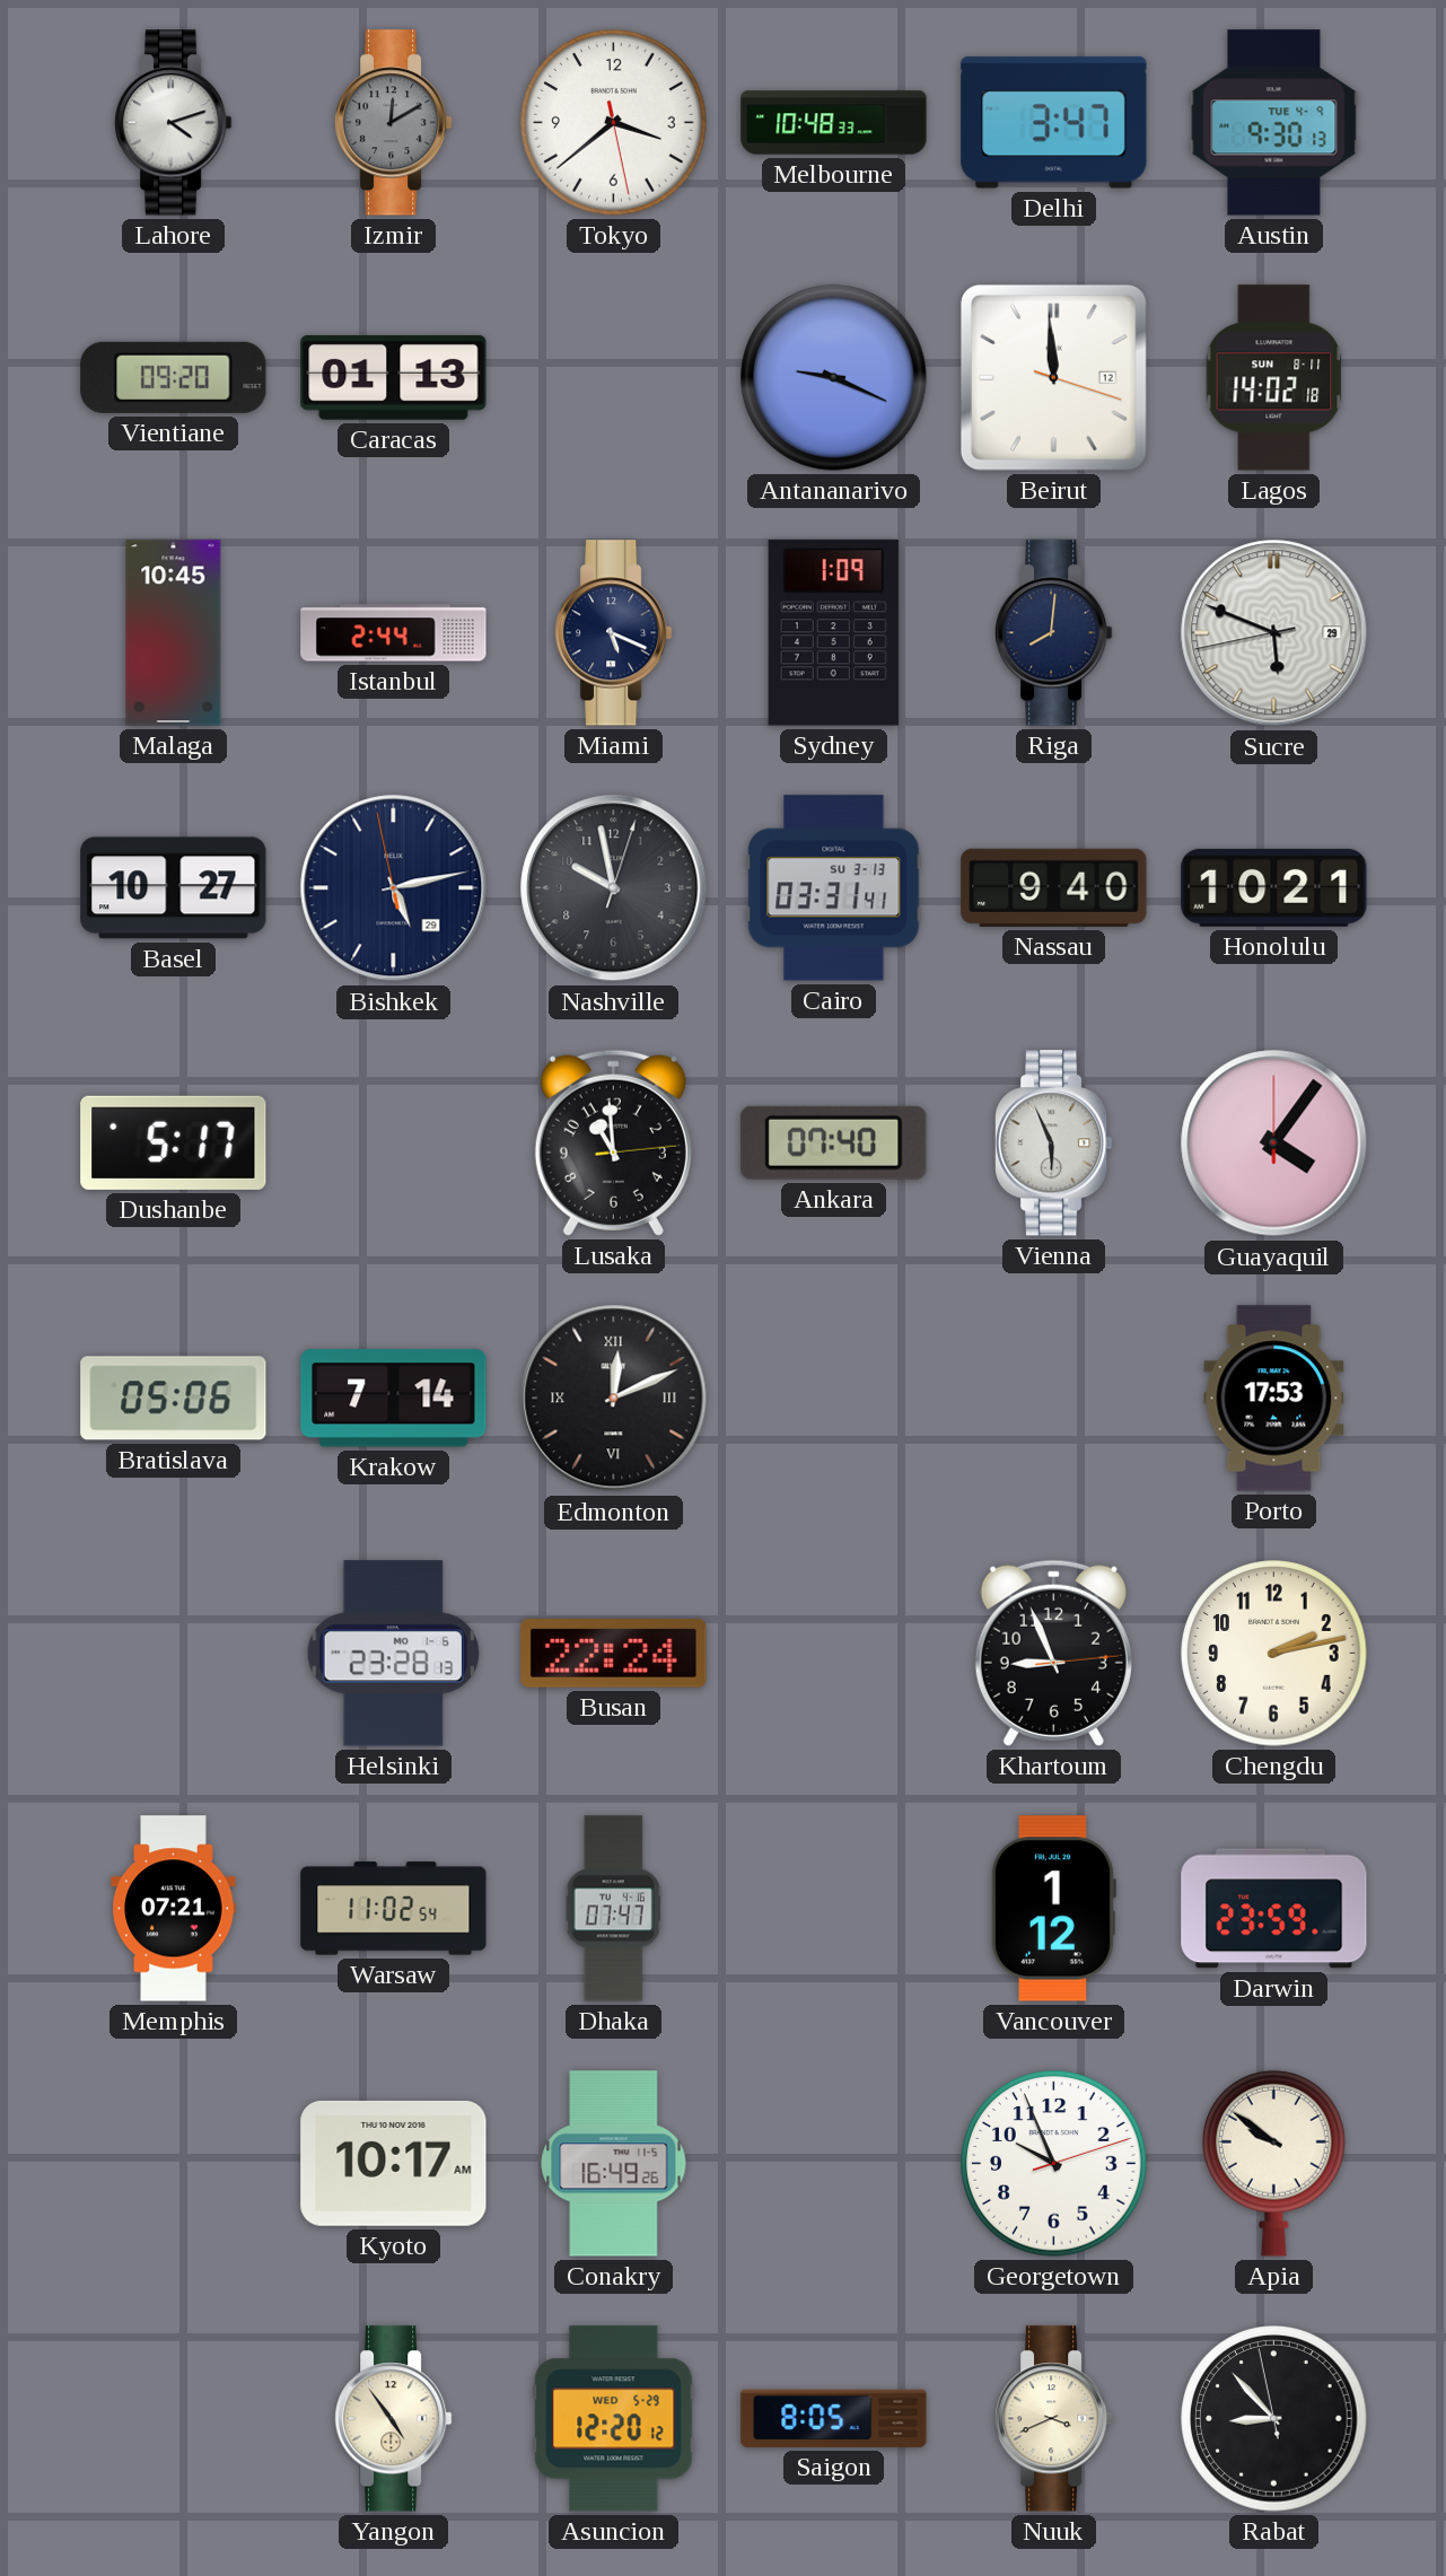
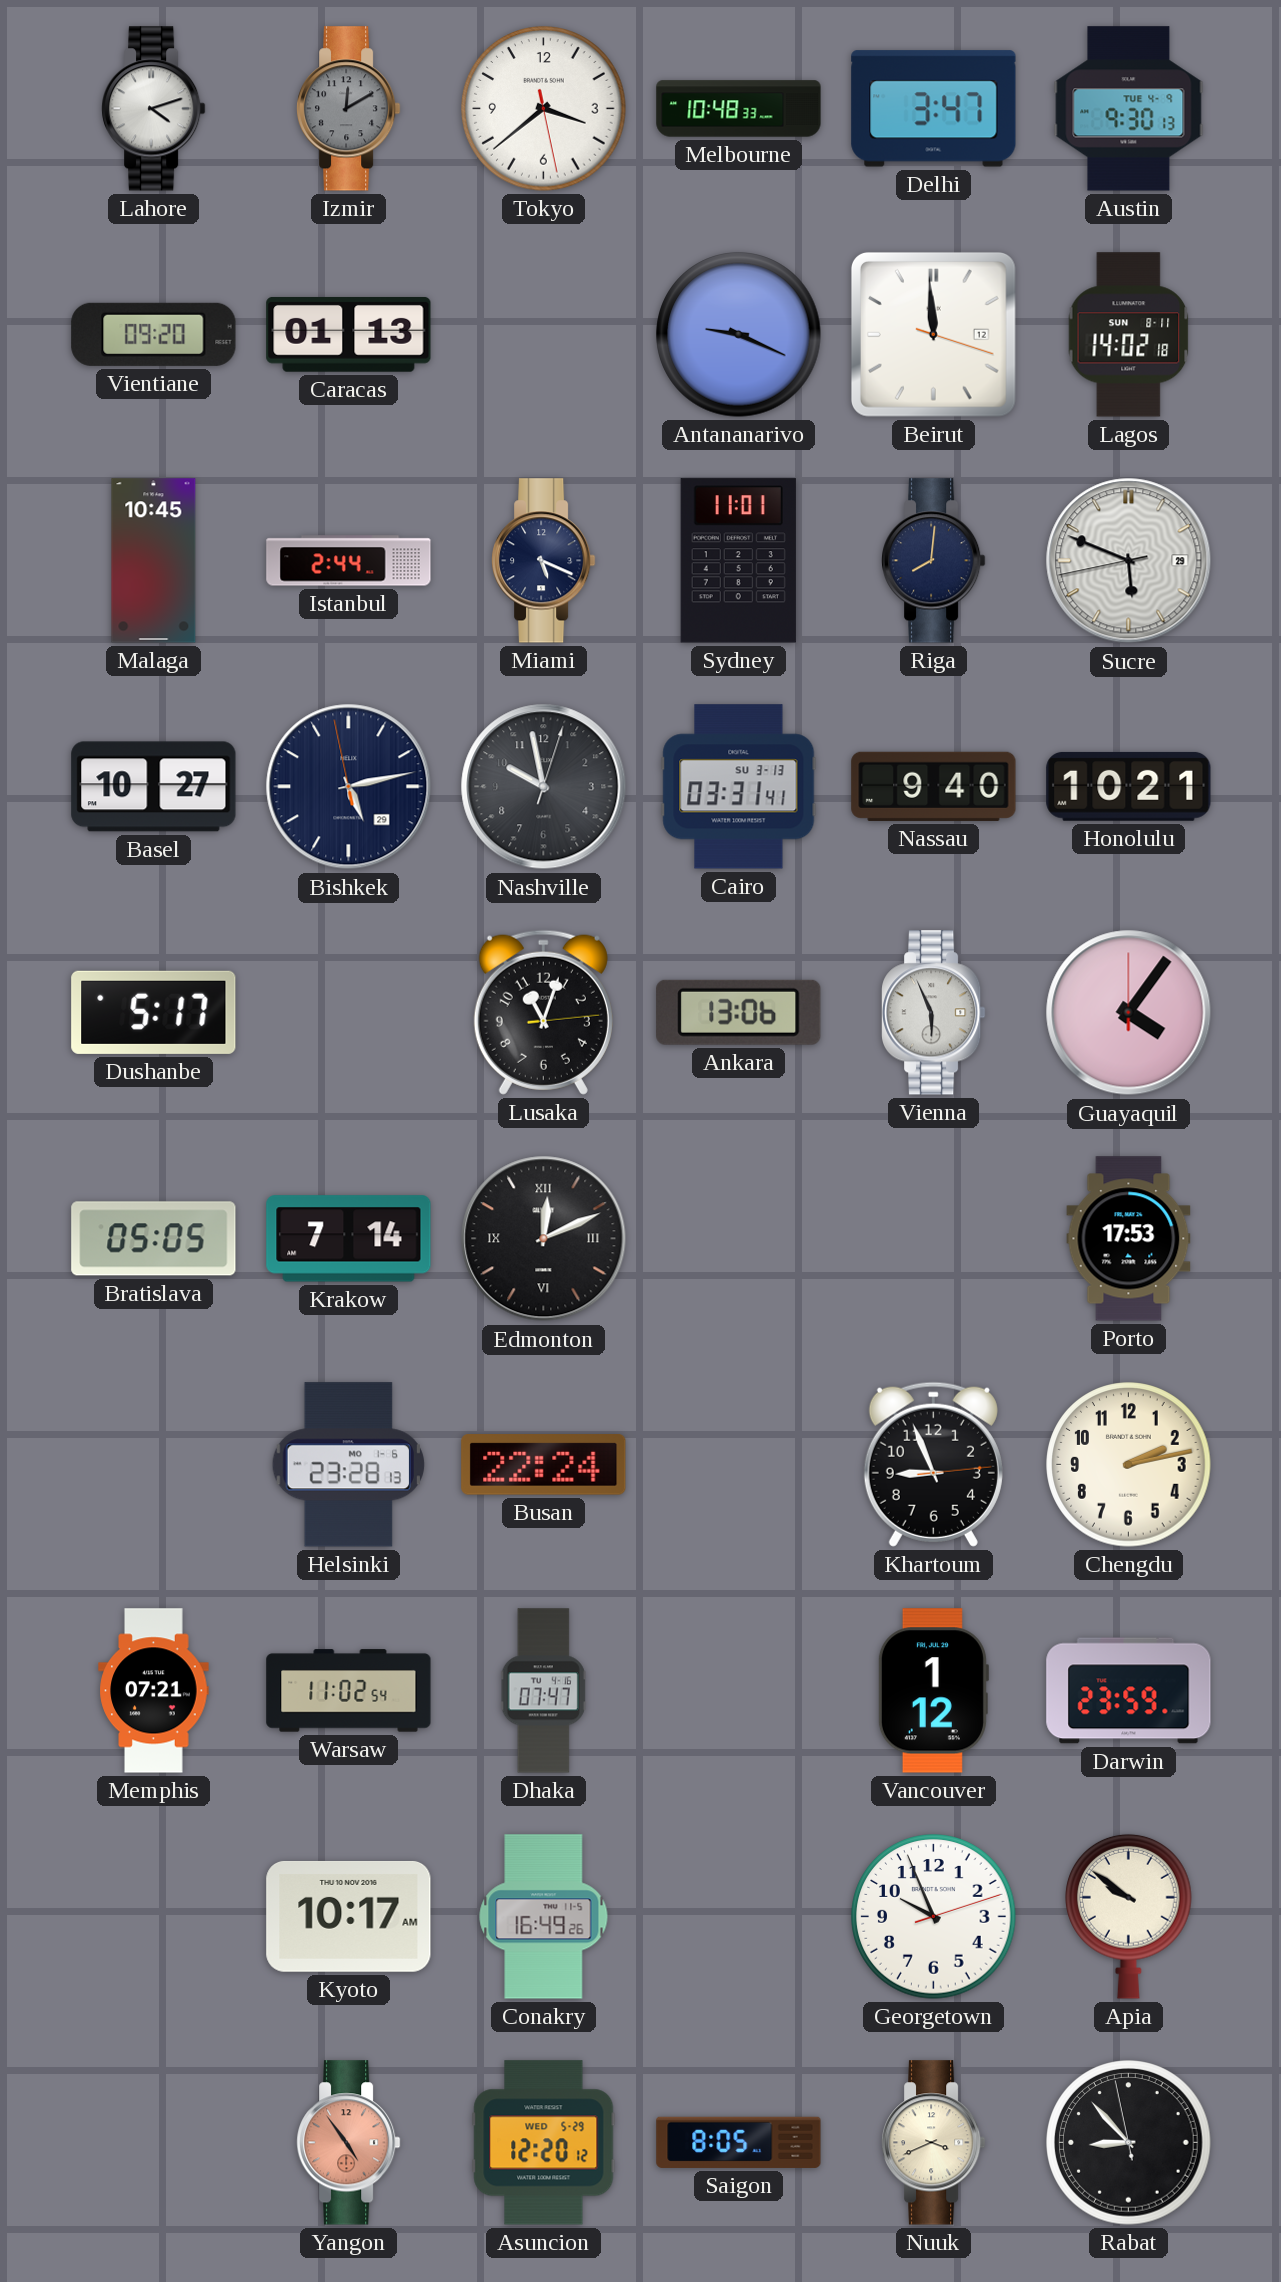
Sydney: 1:09 -> 11:01
Lusaka: 10:59 -> 11:03
Ankara: 07:40 -> 13:06
Bratislava: 05:06 -> 05:05
Yangon dial: cream -> salmon
